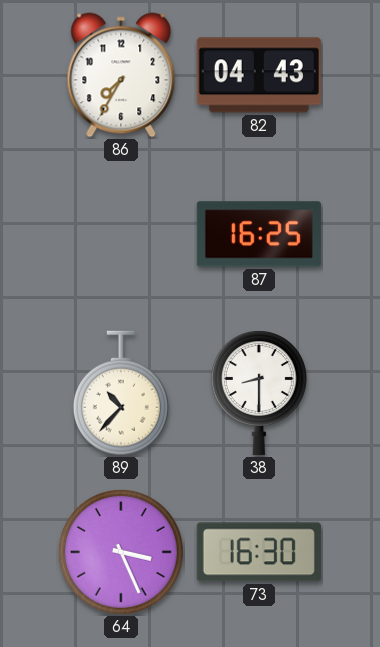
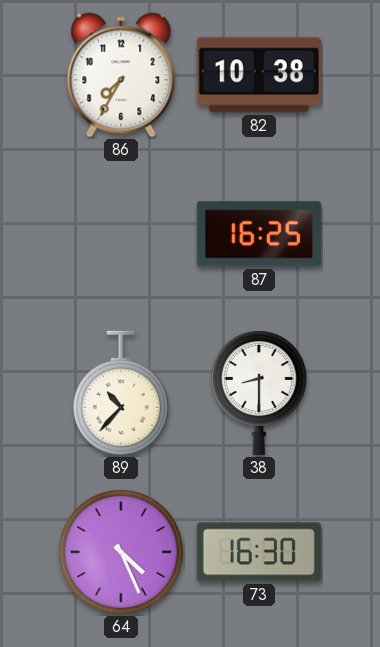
82: 04:43 -> 10:38
64: 3:26 -> 4:26
